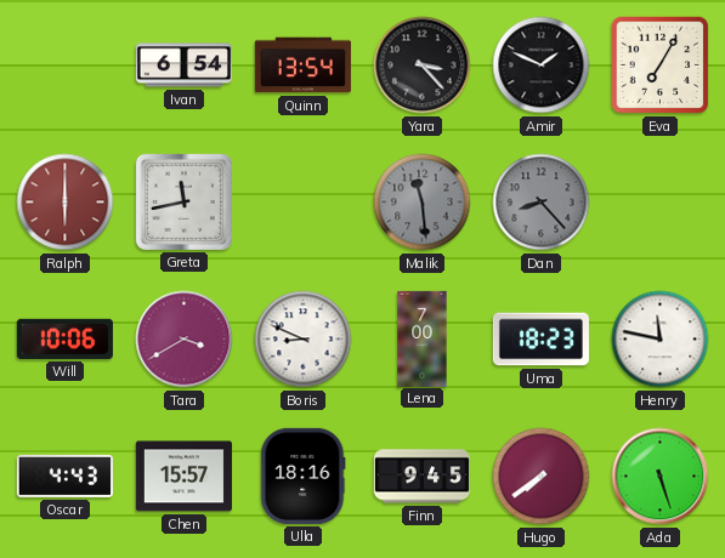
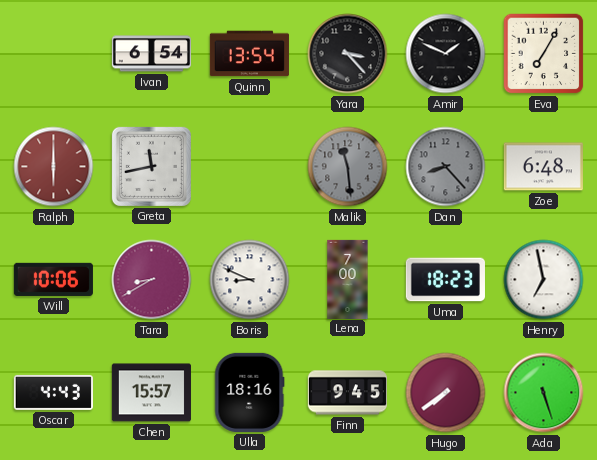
Zoe: none -> 6:48
Tara: 3:40 -> 8:40
Henry: 11:47 -> 6:58
